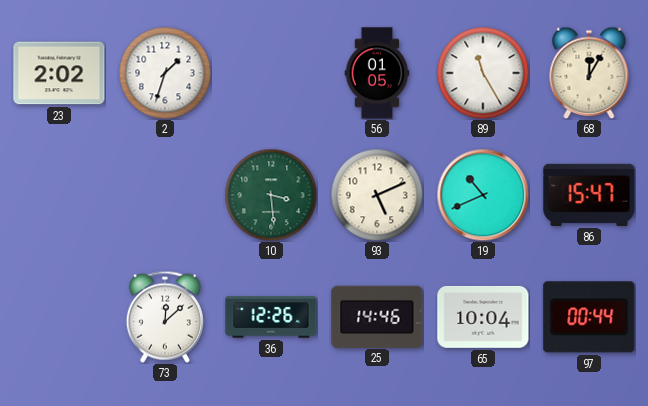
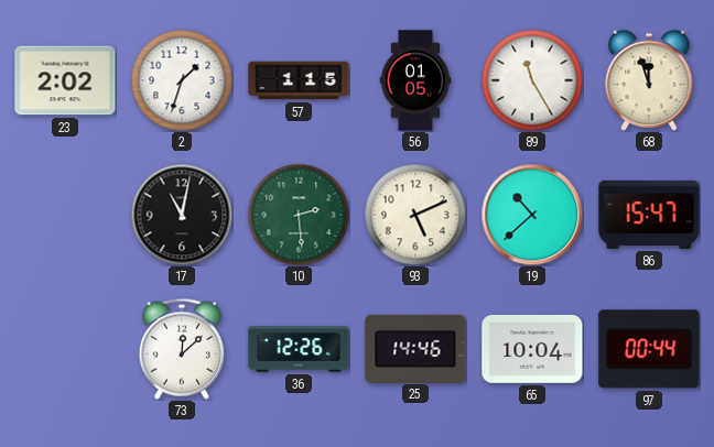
57: none -> 1:15
68: 12:05 -> 11:57
17: none -> 11:02
10: 3:29 -> 2:29
19: 10:41 -> 10:38
